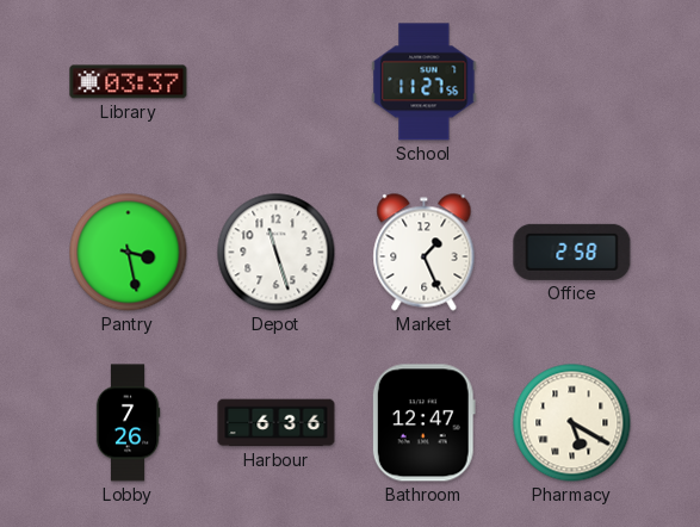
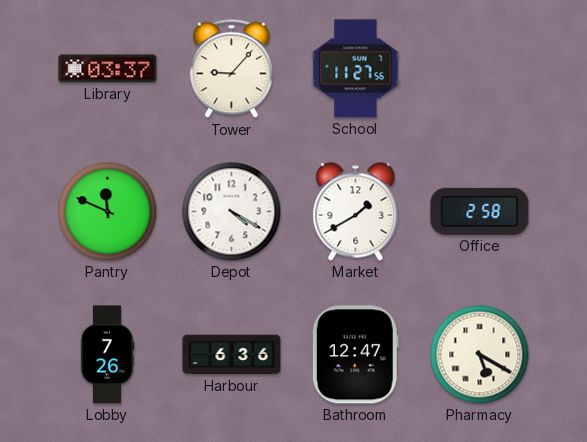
Tower: none -> 9:07
Pantry: 3:28 -> 11:49
Depot: 11:27 -> 4:20
Market: 1:26 -> 1:40
